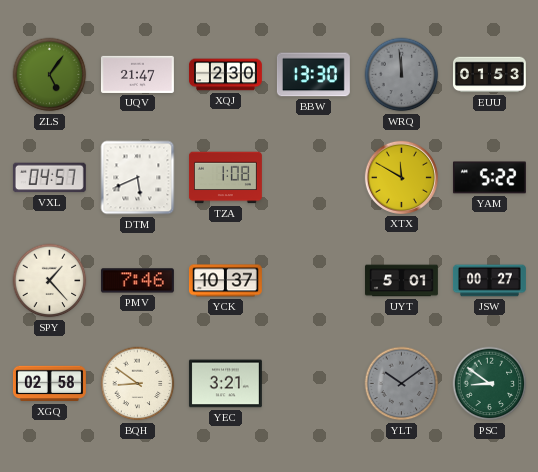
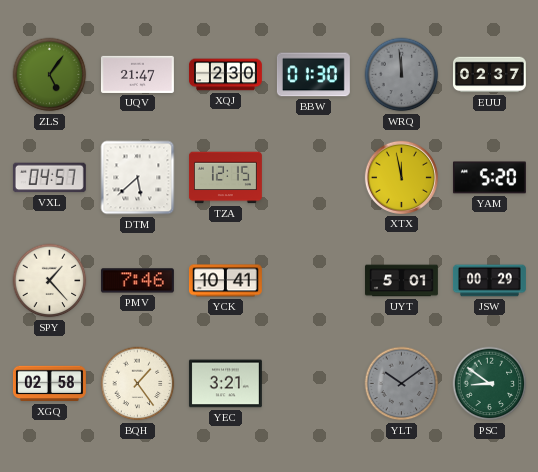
BBW: 13:30 -> 01:30
EUU: 01:53 -> 02:37
DTM: 5:41 -> 5:38
TZA: 1:08 -> 12:15
XTX: 11:50 -> 11:58
YAM: 5:22 -> 5:20
YCK: 10:37 -> 10:41
JSW: 00:27 -> 00:29
BQH: 8:51 -> 1:24
